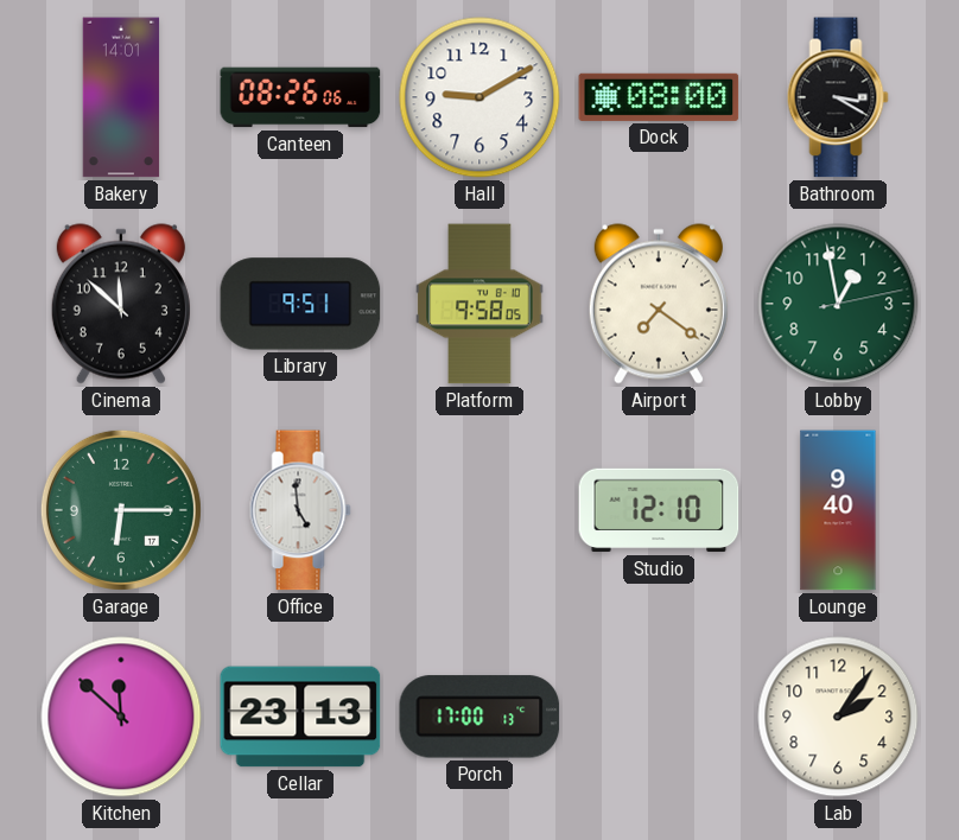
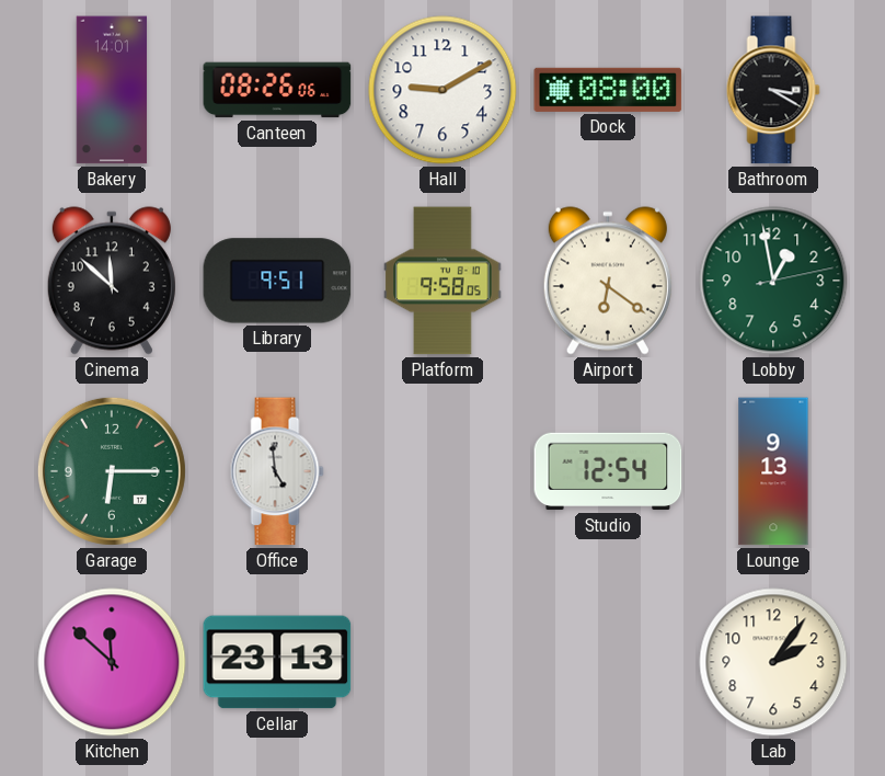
Airport: 7:21 -> 6:21
Studio: 12:10 -> 12:54
Lounge: 9:40 -> 9:13
Porch: 17:00 -> none
